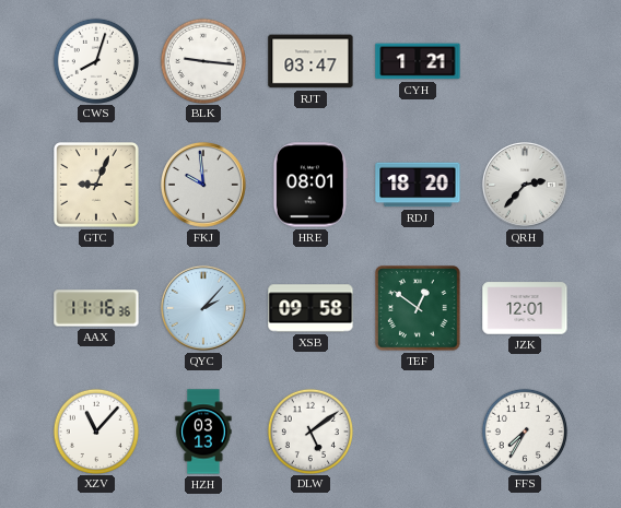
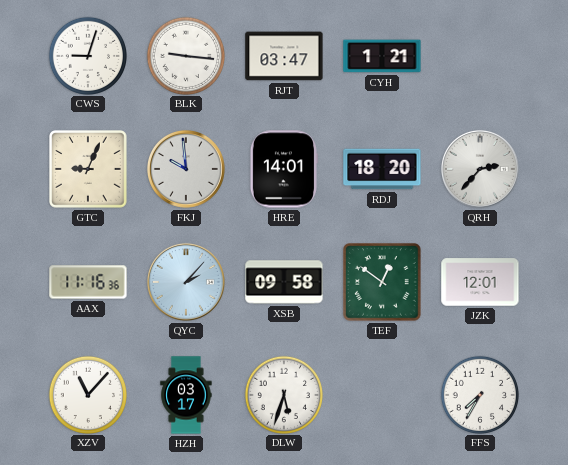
CWS: 8:03 -> 9:03
HRE: 08:01 -> 14:01
HZH: 03:13 -> 03:17
DLW: 5:09 -> 5:33
